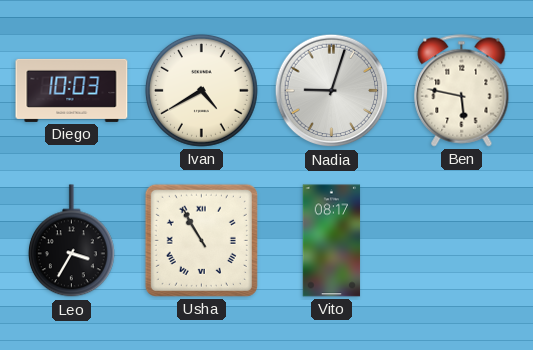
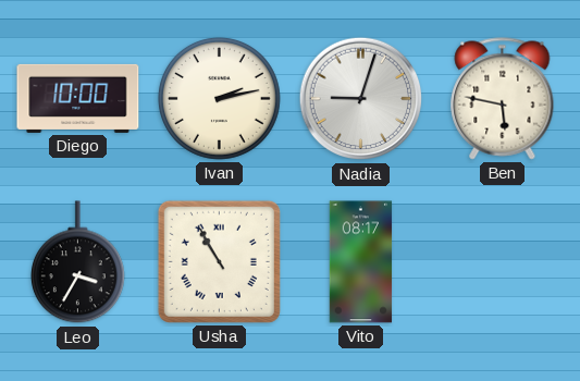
Diego: 10:03 -> 10:00
Ivan: 4:40 -> 2:13
